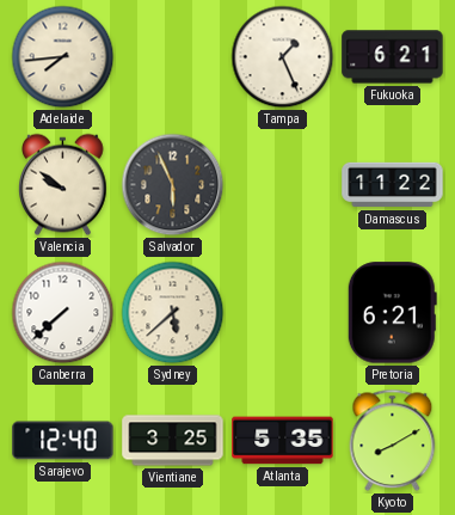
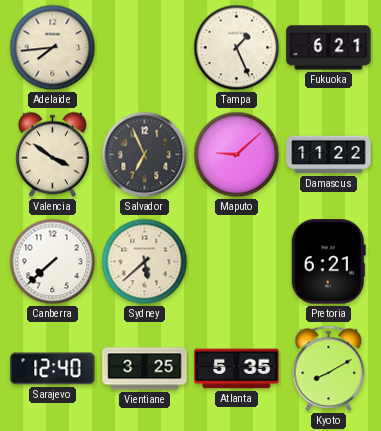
Valencia: 9:51 -> 3:51
Salvador: 5:56 -> 6:56
Maputo: none -> 9:08
